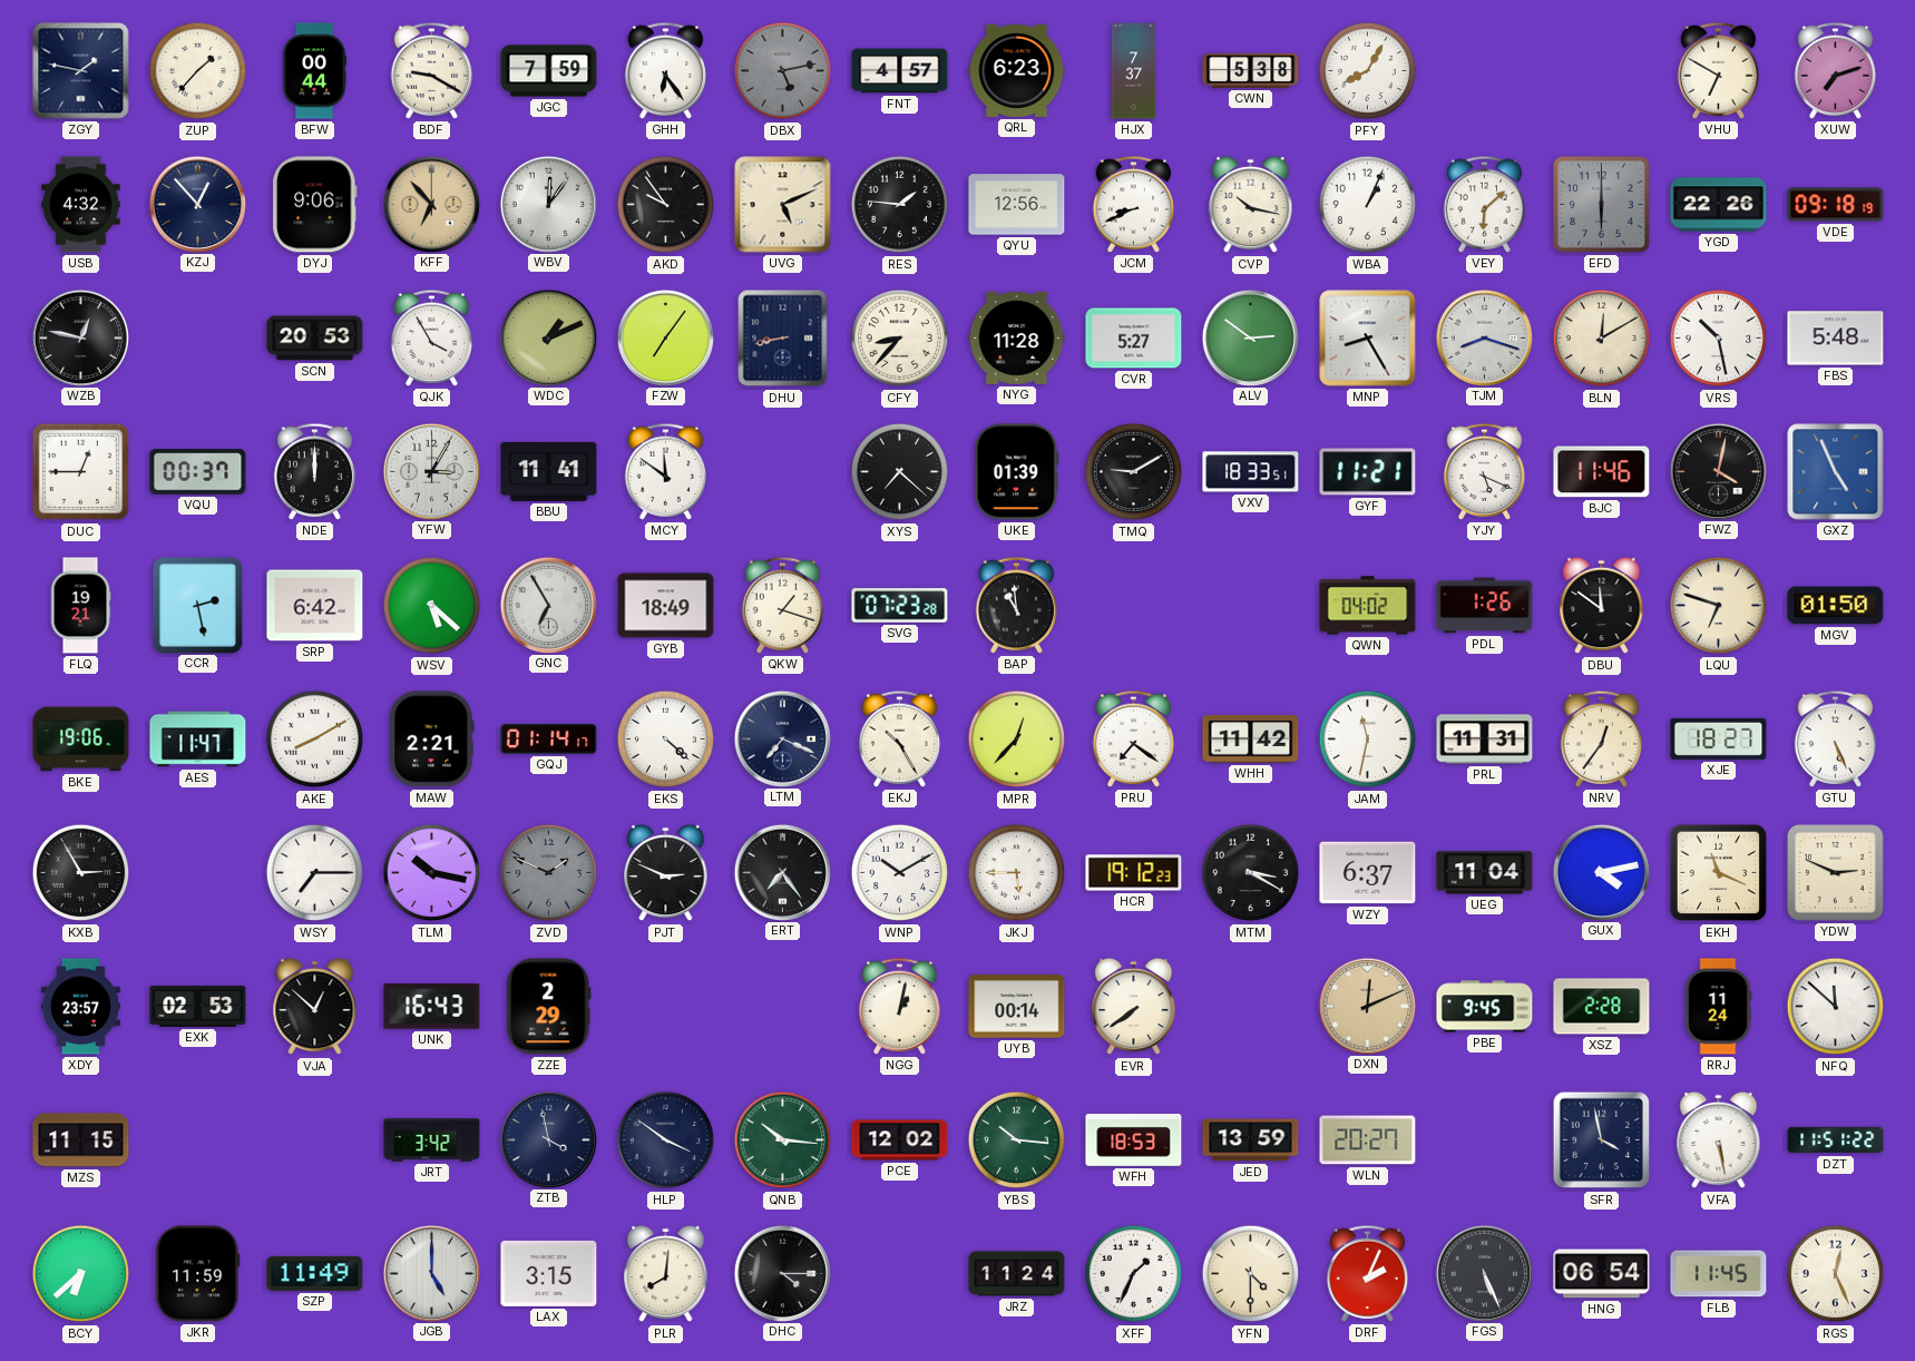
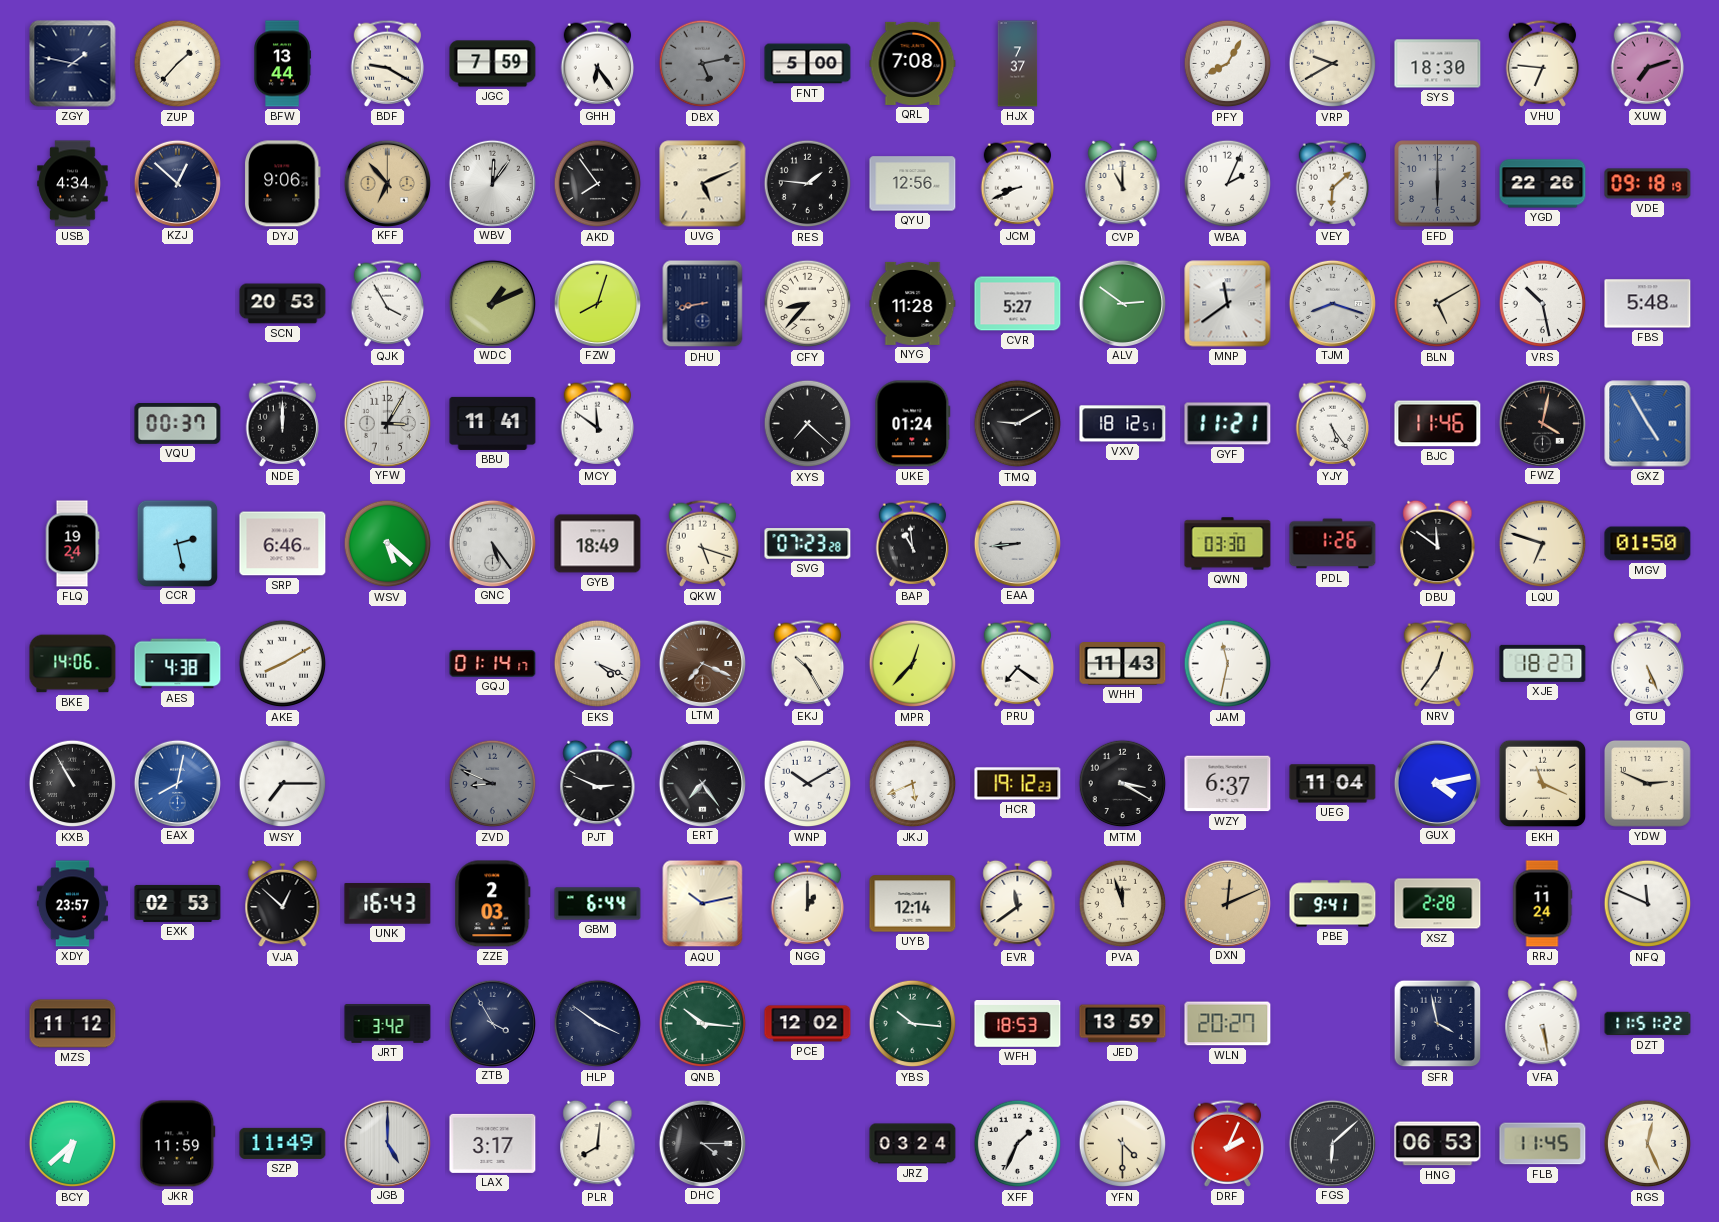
BFW: 00:44 -> 13:44
FNT: 4:57 -> 5:00
QRL: 6:23 -> 7:08
CWN: 5:38 -> none
VRP: none -> 9:40
SYS: none -> 18:30
VHU: 6:50 -> 6:46
USB: 4:32 -> 4:34
KZJ: 12:53 -> 12:52
AKD: 9:54 -> 7:54
CVP: 10:17 -> 11:00
WBA: 1:04 -> 2:04
WZB: 12:47 -> none
FZW: 7:06 -> 8:03
MNP: 8:25 -> 11:39
BLN: 12:10 -> 5:10
DUC: 12:45 -> none
UKE: 01:39 -> 01:24
VXV: 18:33 -> 18:12
YJY: 5:19 -> 5:24
GXZ: 4:56 -> 4:55
FLQ: 19:21 -> 19:24
SRP: 6:42 -> 6:46
GNC: 6:55 -> 5:24
QKW: 1:18 -> 5:18
EAA: none -> 8:44
QWN: 04:02 -> 03:30
BKE: 19:06 -> 14:06
AES: 11:47 -> 4:38
MAW: 2:21 -> none
EKS: 4:22 -> 4:19
LTM dial: navy -> brown
WHH: 11:42 -> 11:43
PRL: 11:31 -> none
KXB: 2:55 -> 10:55
EAX: none -> 8:02
TLM: 10:17 -> none
ZVD: 1:49 -> 8:49
JKJ: 5:45 -> 5:41
ZZE: 2:29 -> 2:03
GBM: none -> 6:44
AQU: none -> 10:13
NGG: 1:02 -> 1:00
UYB: 00:14 -> 12:14
EVR: 7:39 -> 11:39
PVA: none -> 11:57
PBE: 9:45 -> 9:41
NFQ: 11:52 -> 11:49
MZS: 11:15 -> 11:12
ZTB: 3:58 -> 3:55
LAX: 3:15 -> 3:17
JRZ: 11:24 -> 03:24
FGS: 5:26 -> 6:08
HNG: 06:54 -> 06:53
